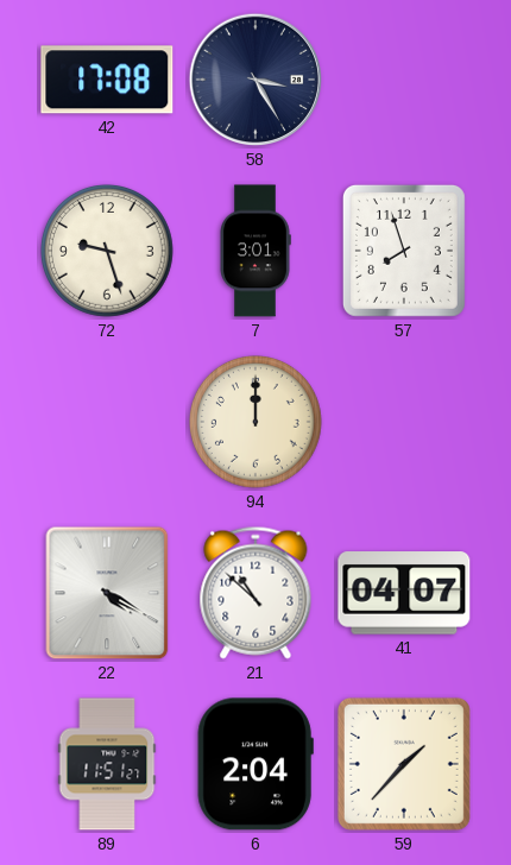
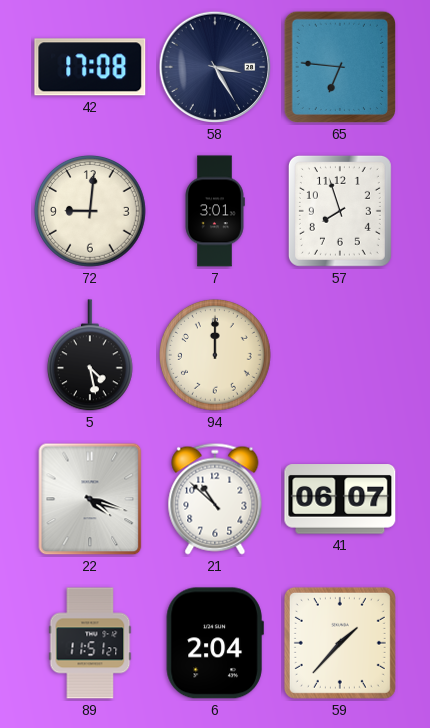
65: none -> 6:46
72: 9:27 -> 9:01
5: none -> 4:28
22: 4:20 -> 4:18
41: 04:07 -> 06:07
